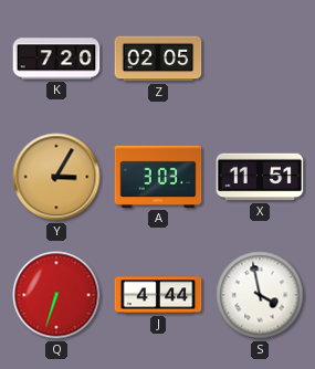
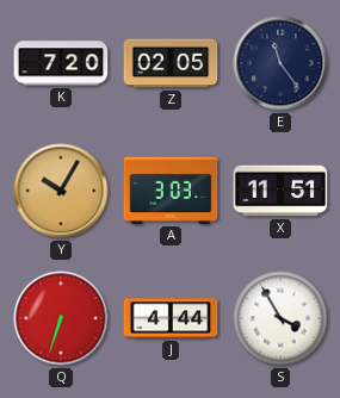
E: none -> 11:24
Y: 3:05 -> 10:05
S: 3:58 -> 3:55
